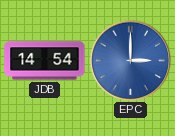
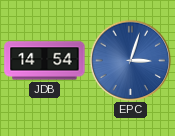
EPC: 3:00 -> 3:03
